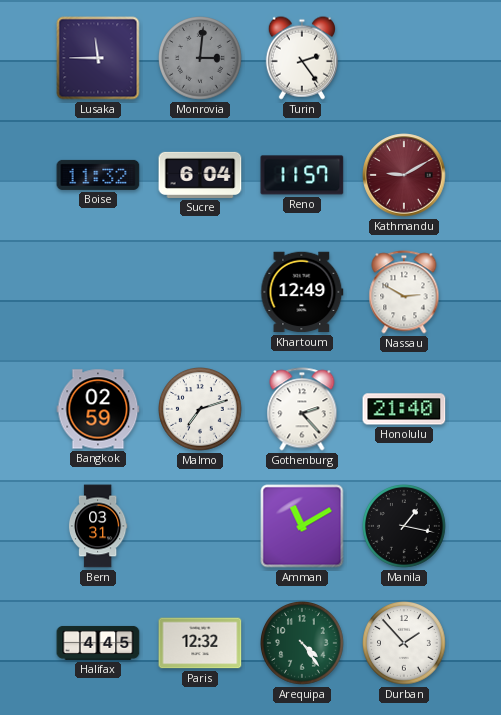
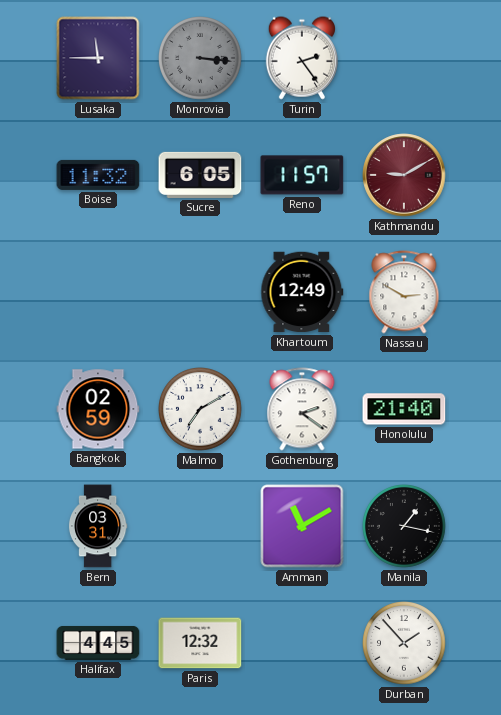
Monrovia: 3:01 -> 3:16
Sucre: 6:04 -> 6:05
Malmo: 7:12 -> 7:10
Gothenburg: 2:23 -> 2:21
Arequipa: 4:24 -> none
